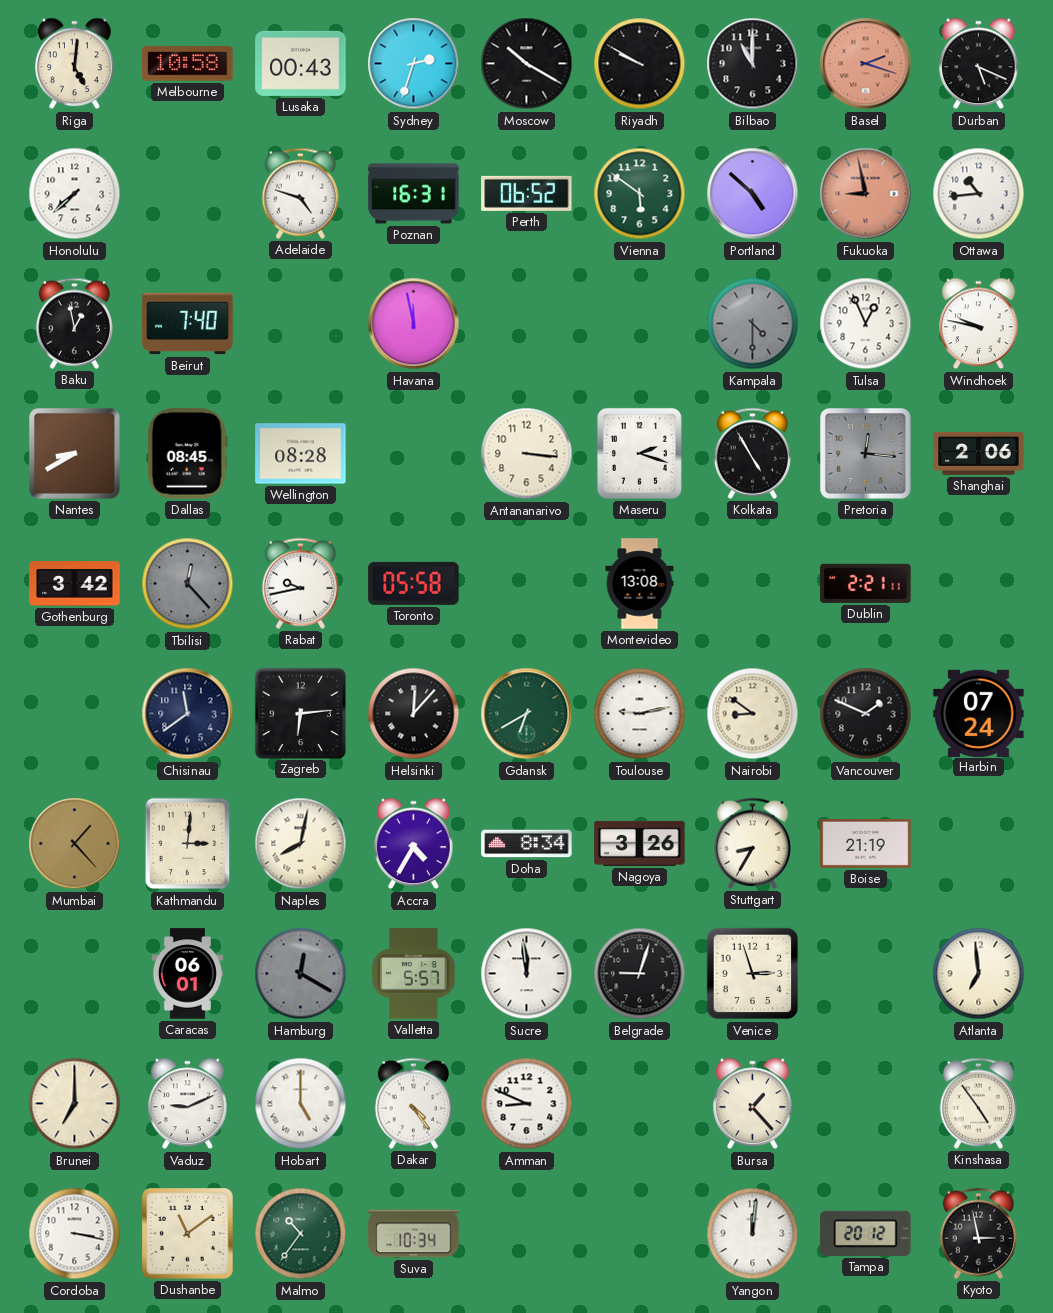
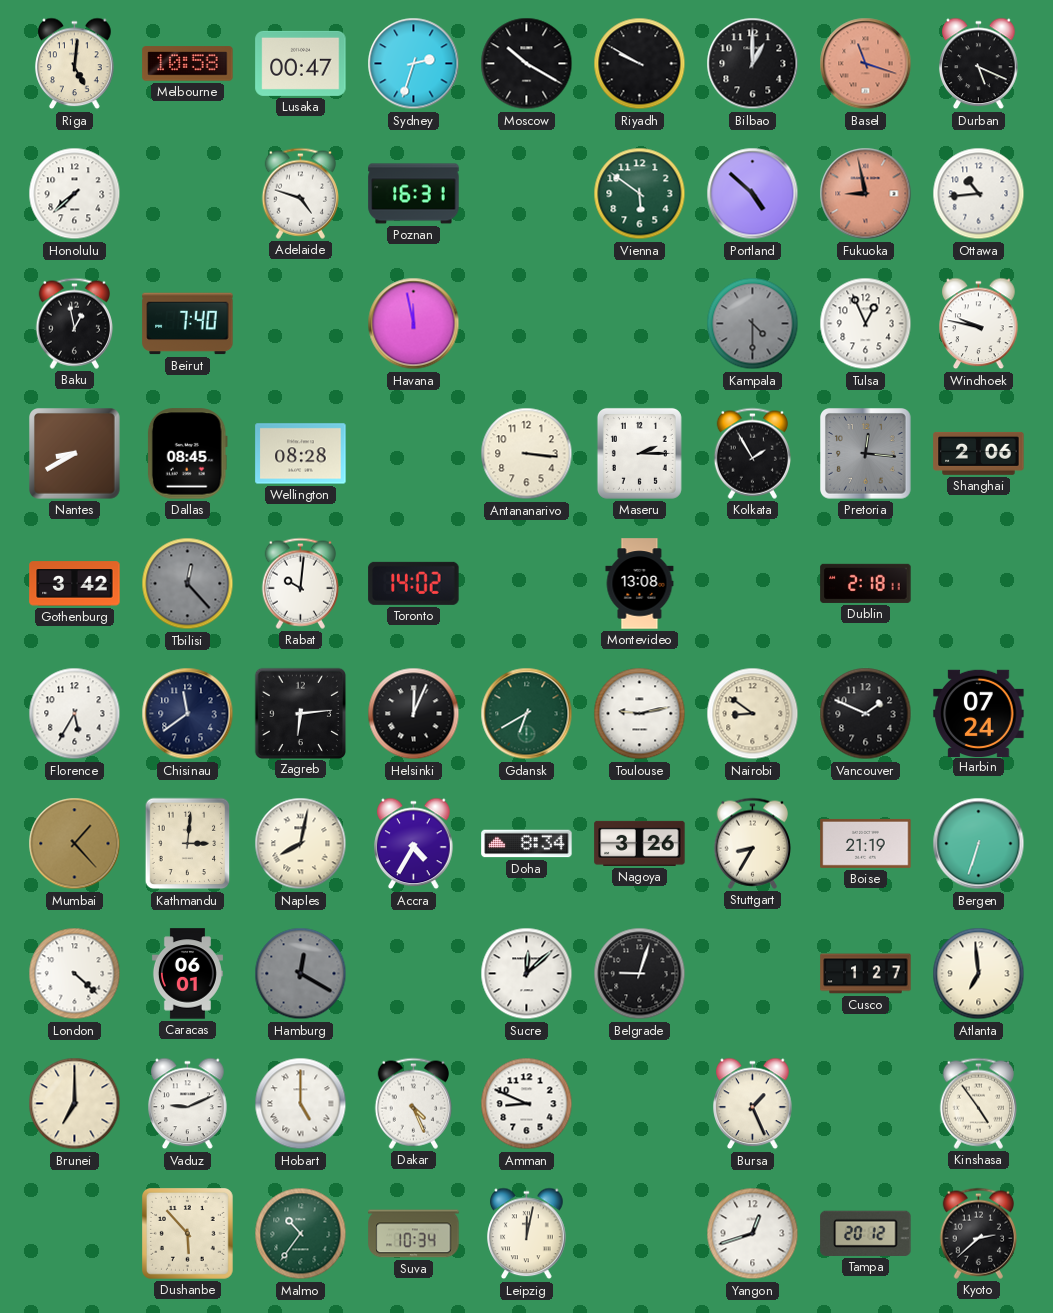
Lusaka: 00:43 -> 00:47
Bilbao: 11:00 -> 1:00
Basel: 2:18 -> 11:18
Perth: 06:52 -> none
Maseru: 2:18 -> 2:15
Kolkata: 4:55 -> 1:55
Rabat: 9:43 -> 10:01
Toronto: 05:58 -> 14:02
Dublin: 2:21 -> 2:18
Florence: none -> 5:35
Helsinki: 12:07 -> 12:04
Bergen: none -> 6:33
London: none -> 4:22
Valletta: 5:57 -> none
Sucre: 11:59 -> 12:08
Venice: 2:57 -> none
Cusco: none -> 1:27
Dakar: 4:24 -> 4:26
Bursa: 1:23 -> 1:26
Cordoba: 3:17 -> none
Dushanbe: 11:09 -> 5:53
Leipzig: none -> 12:02
Yangon: 12:01 -> 12:42
Kyoto: 2:58 -> 2:38
